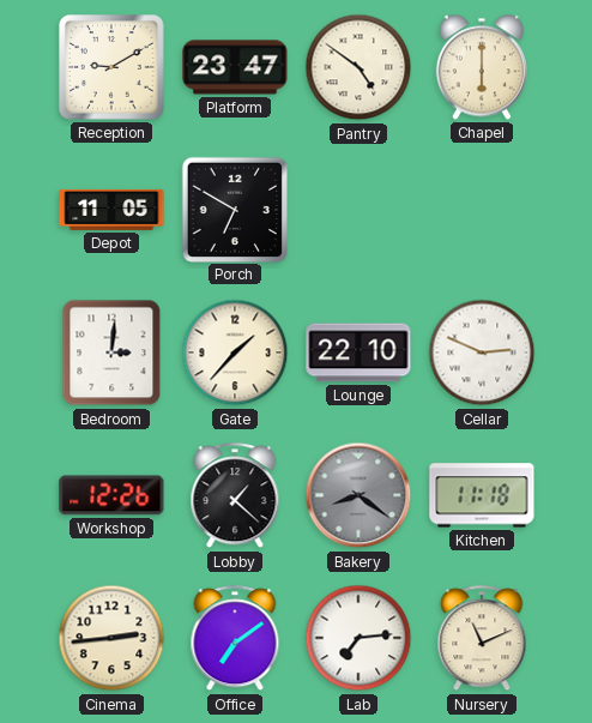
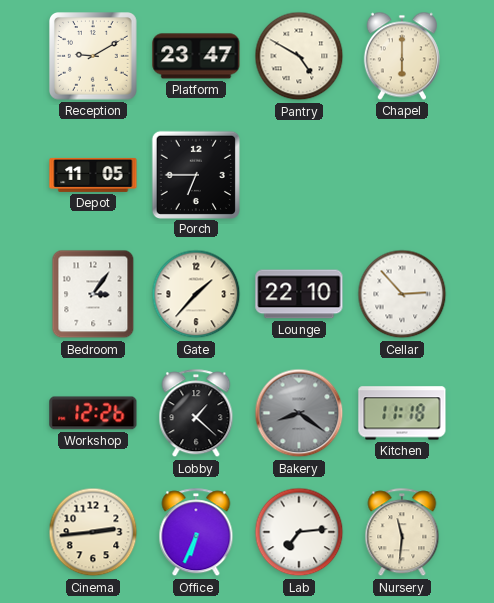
Pantry: 4:51 -> 4:50
Porch: 6:50 -> 6:45
Bedroom: 3:01 -> 3:06
Cellar: 2:49 -> 2:53
Office: 7:09 -> 6:34
Nursery: 11:11 -> 11:31
